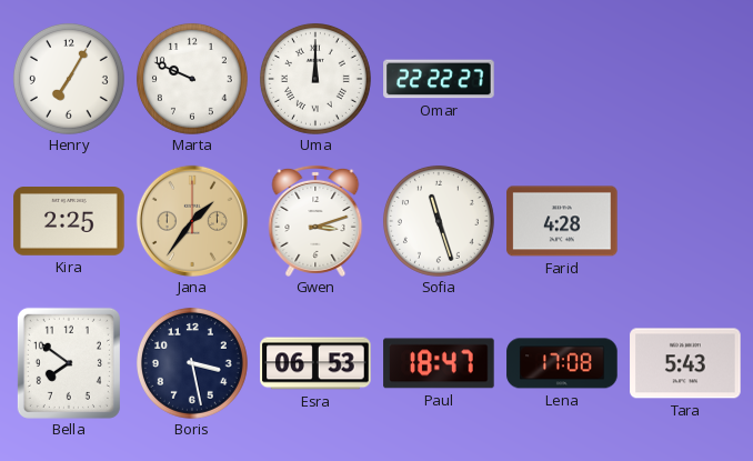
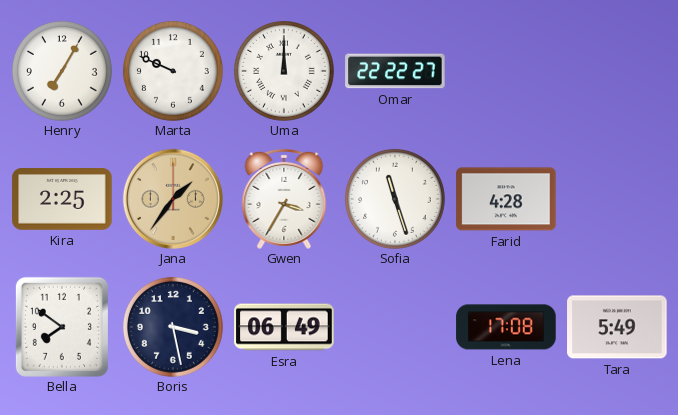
Gwen: 3:12 -> 3:35
Esra: 06:53 -> 06:49
Paul: 18:47 -> none
Tara: 5:43 -> 5:49
